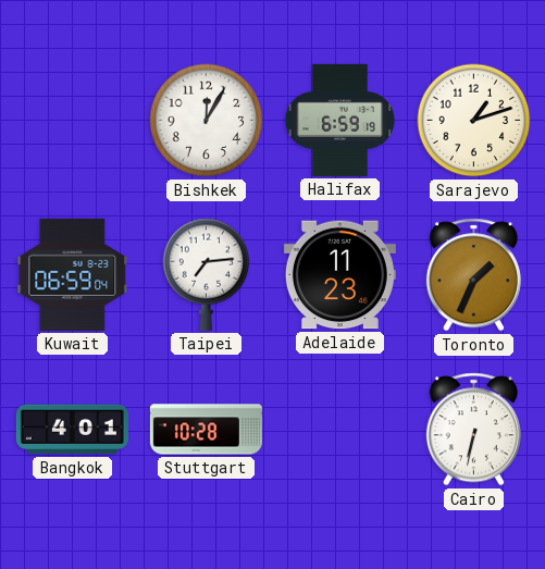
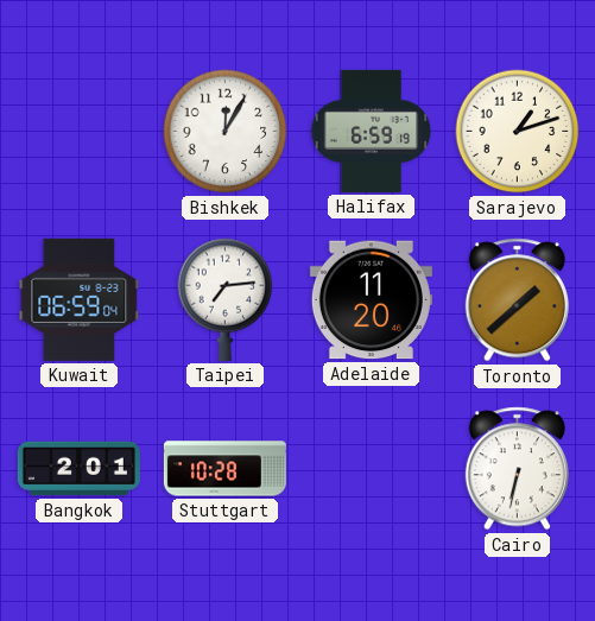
Adelaide: 11:23 -> 11:20
Toronto: 1:34 -> 1:38
Bangkok: 4:01 -> 2:01
